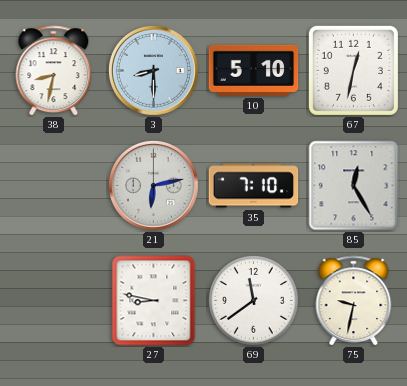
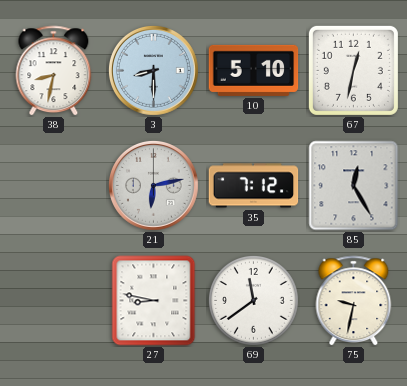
35: 7:10 -> 7:12
